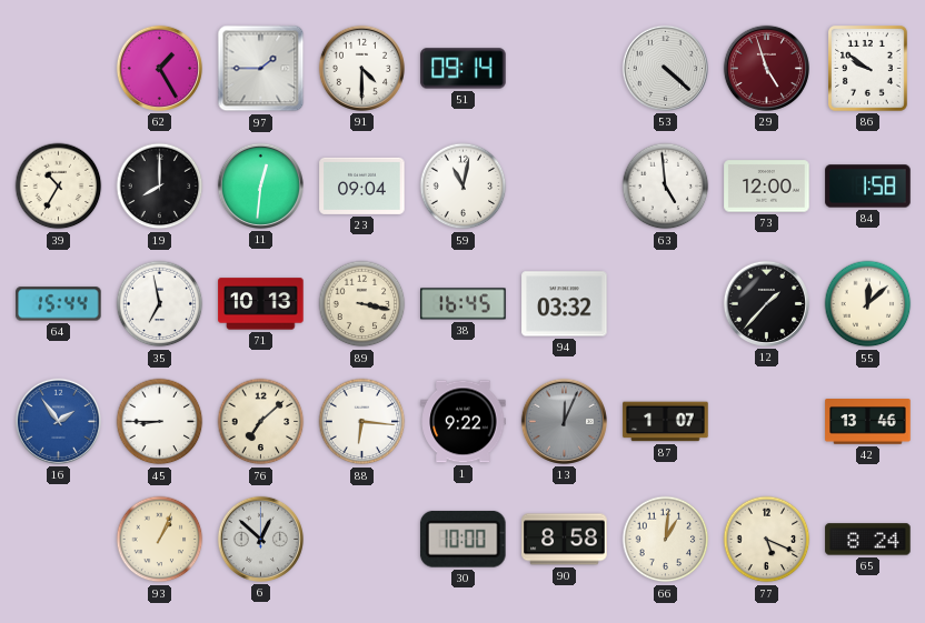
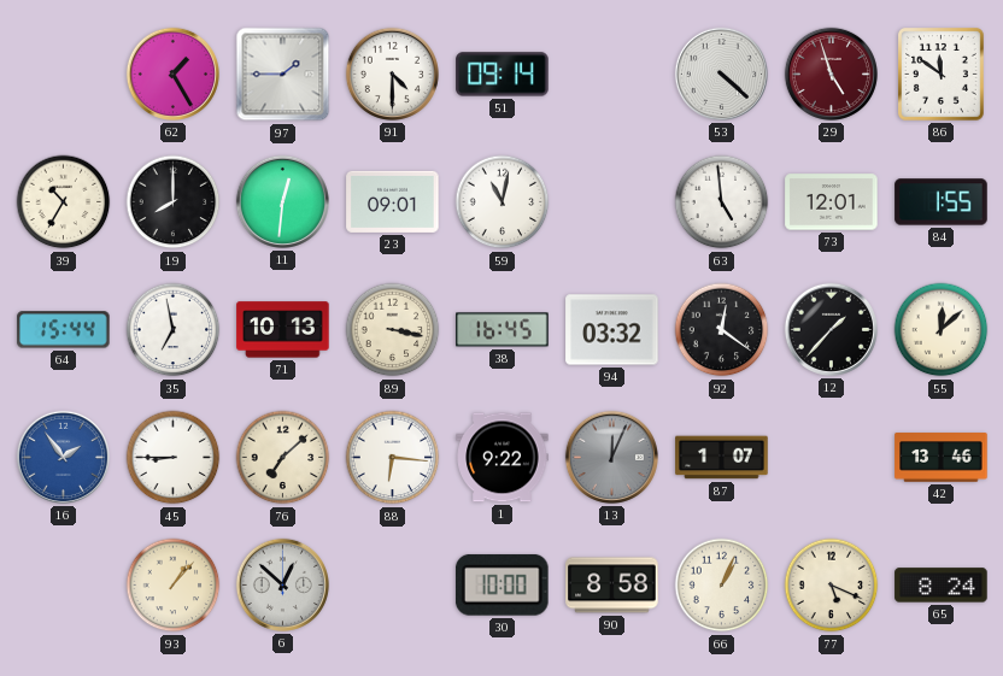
86: 9:51 -> 11:51
23: 09:04 -> 09:01
73: 12:00 -> 12:01
84: 1:58 -> 1:55
92: none -> 12:21
93: 1:04 -> 1:07
66: 1:01 -> 1:04
